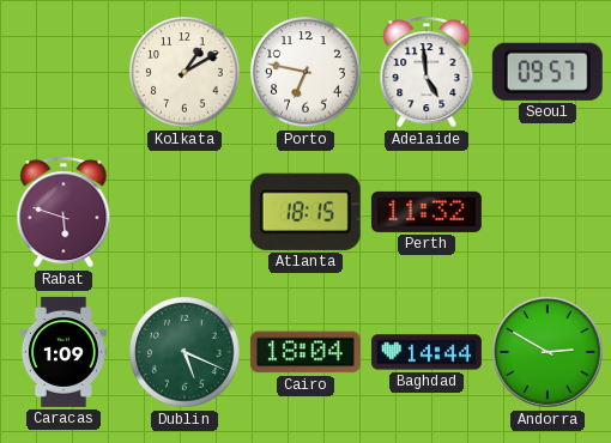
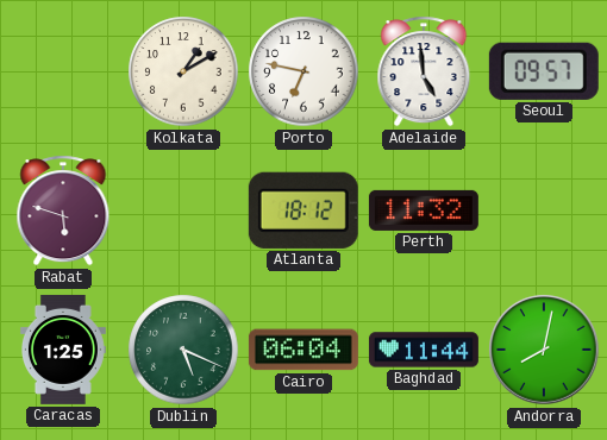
Atlanta: 18:15 -> 18:12
Caracas: 1:09 -> 1:25
Cairo: 18:04 -> 06:04
Baghdad: 14:44 -> 11:44
Andorra: 2:50 -> 8:02
